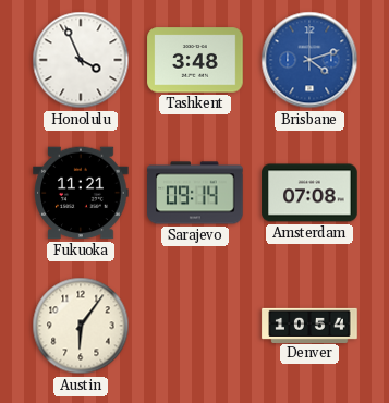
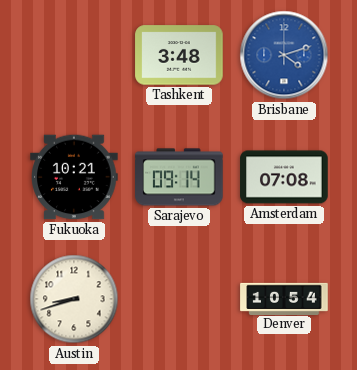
Honolulu: 3:56 -> none
Fukuoka: 11:21 -> 10:21
Austin: 6:06 -> 8:42
